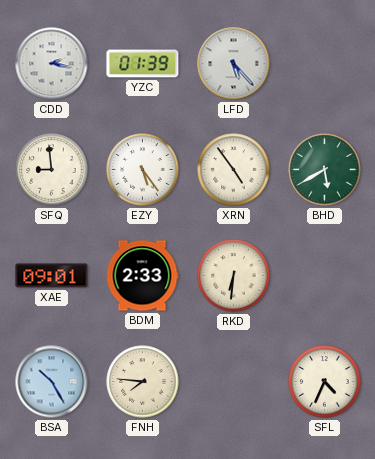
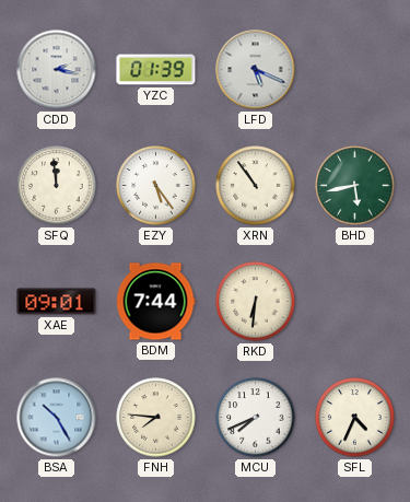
LFD: 5:23 -> 5:19
SFQ: 8:59 -> 11:59
XRN: 4:54 -> 10:54
BHD: 5:40 -> 5:43
BDM: 2:33 -> 7:44
MCU: none -> 7:41
